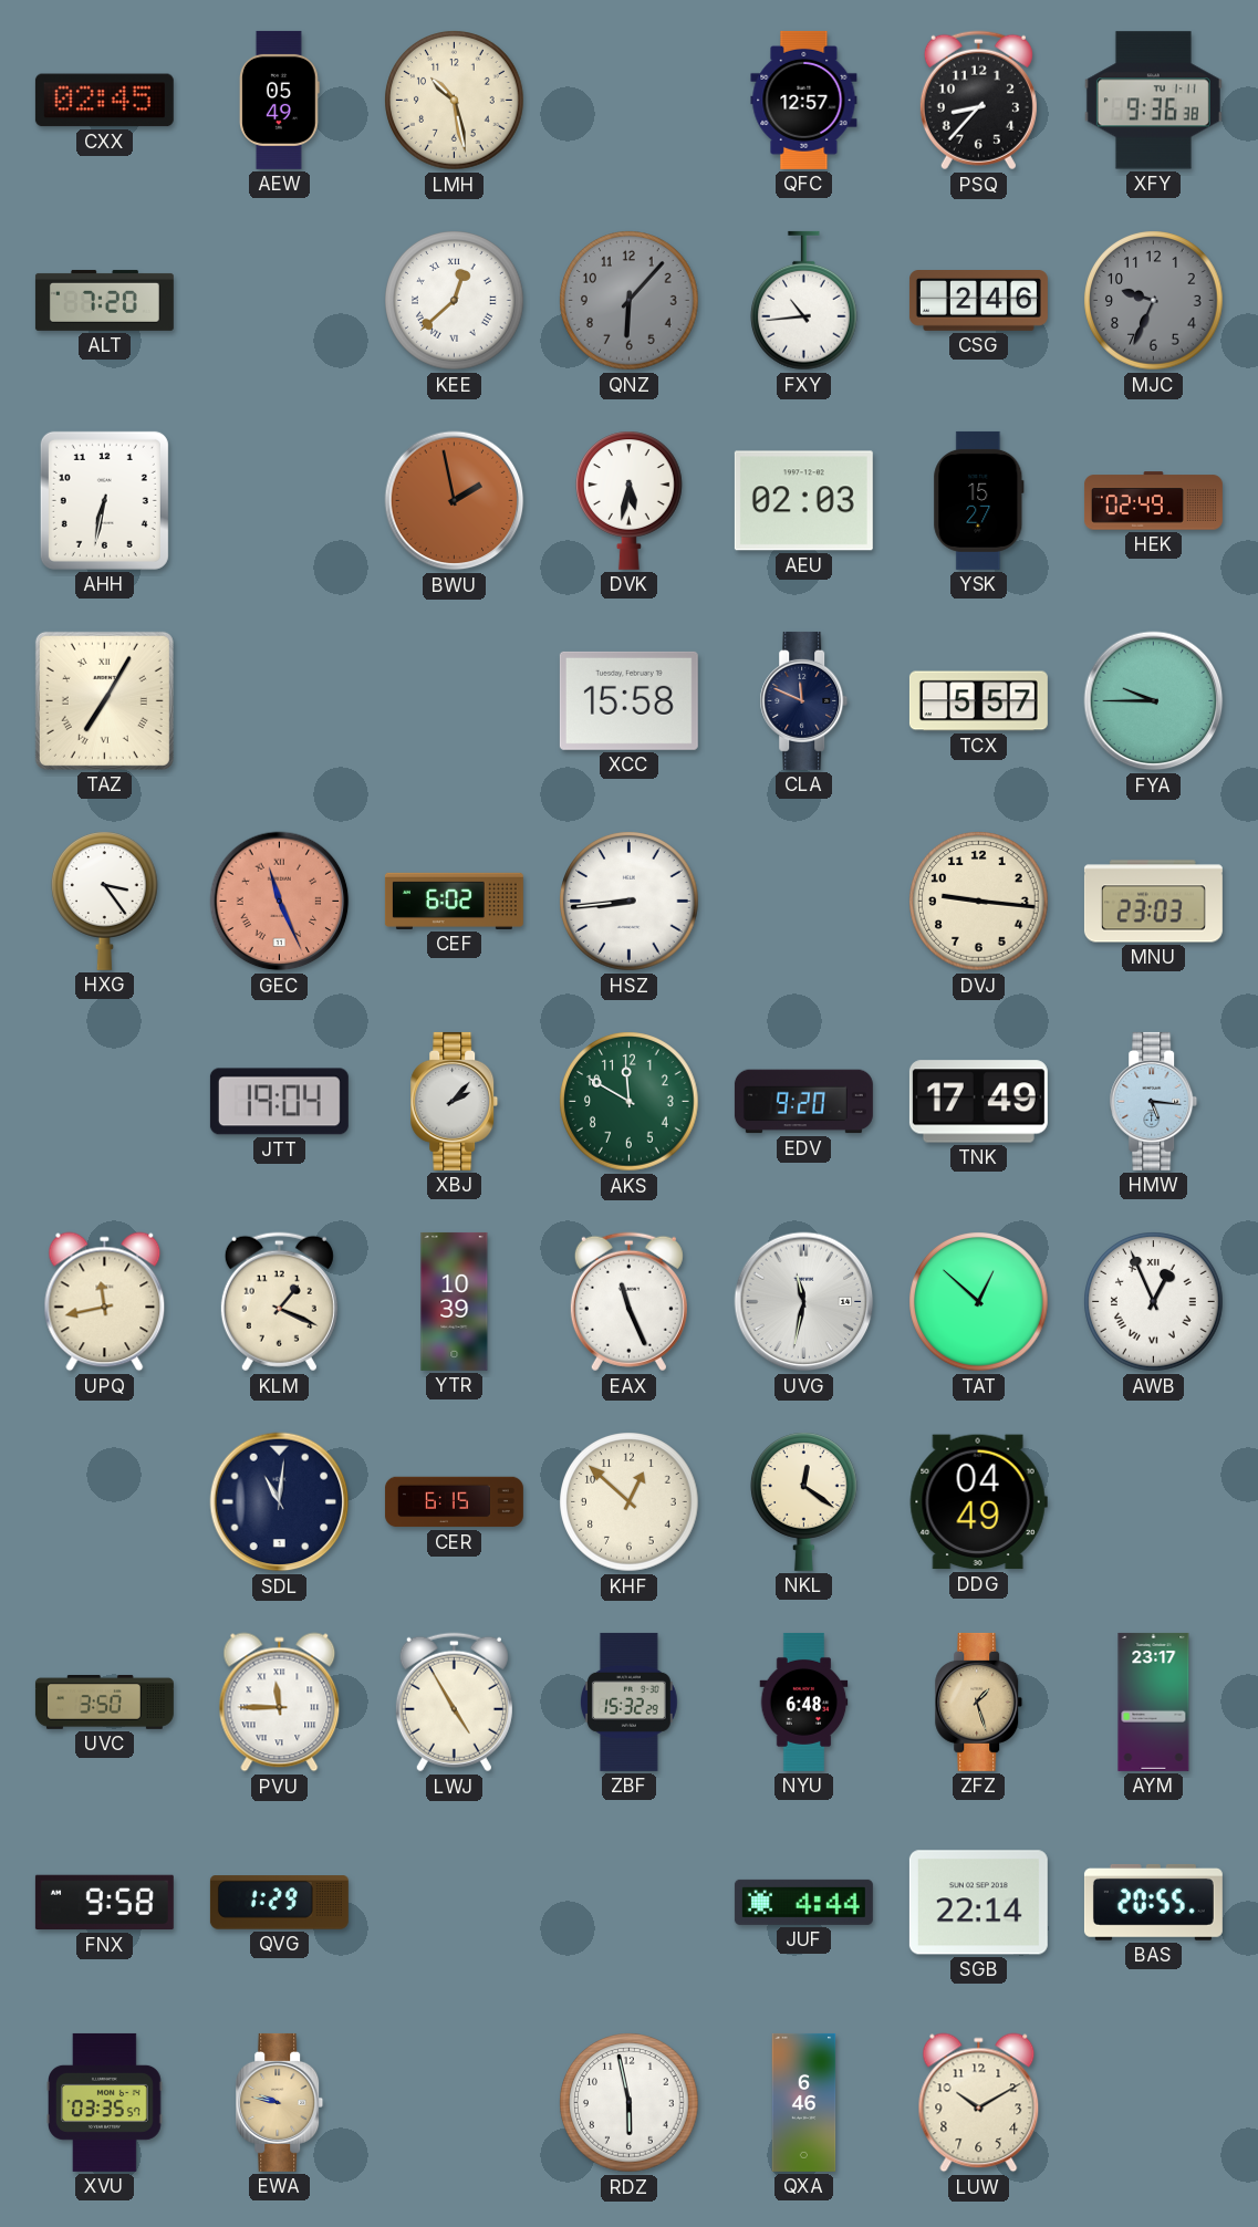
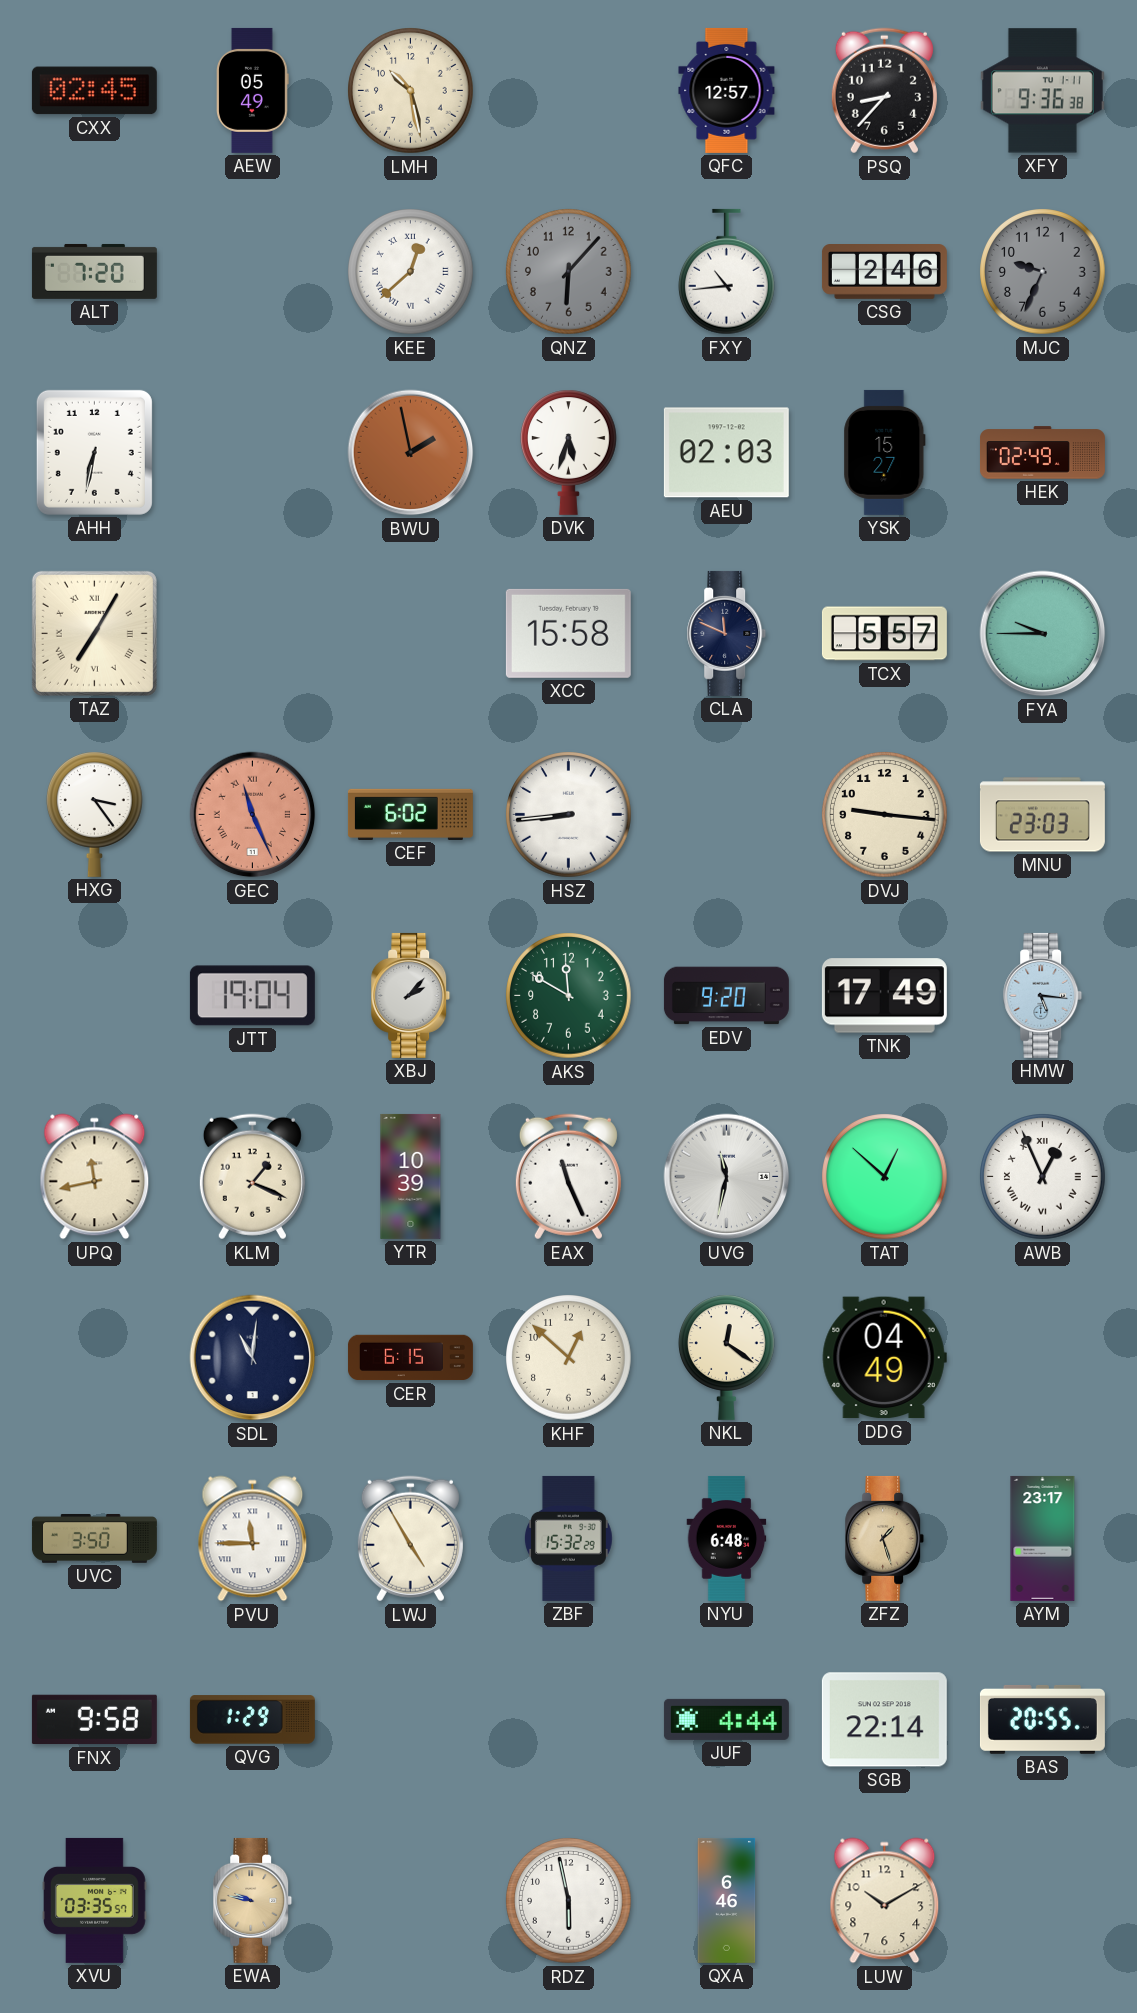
DVK: 5:32 -> 5:33
